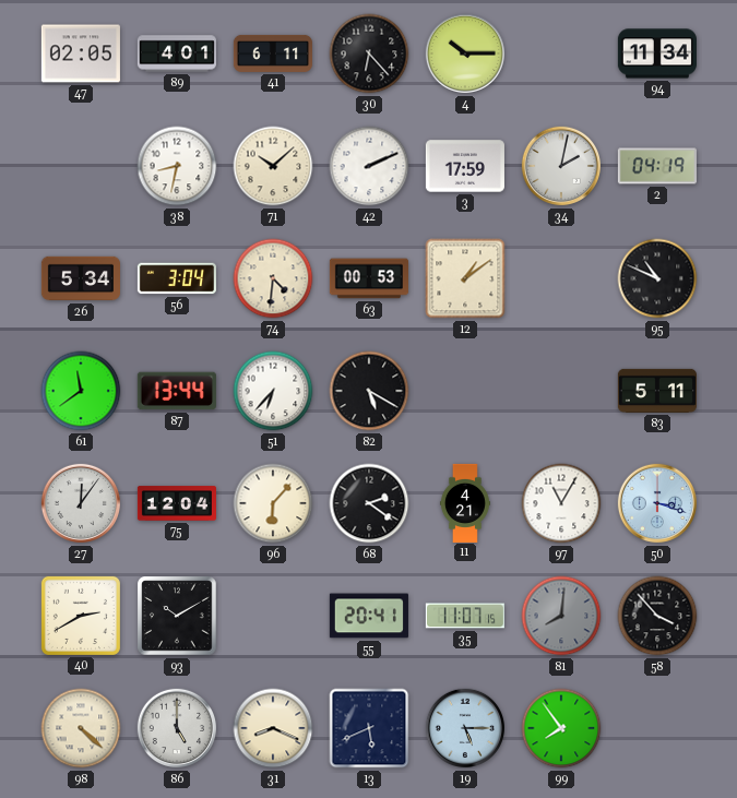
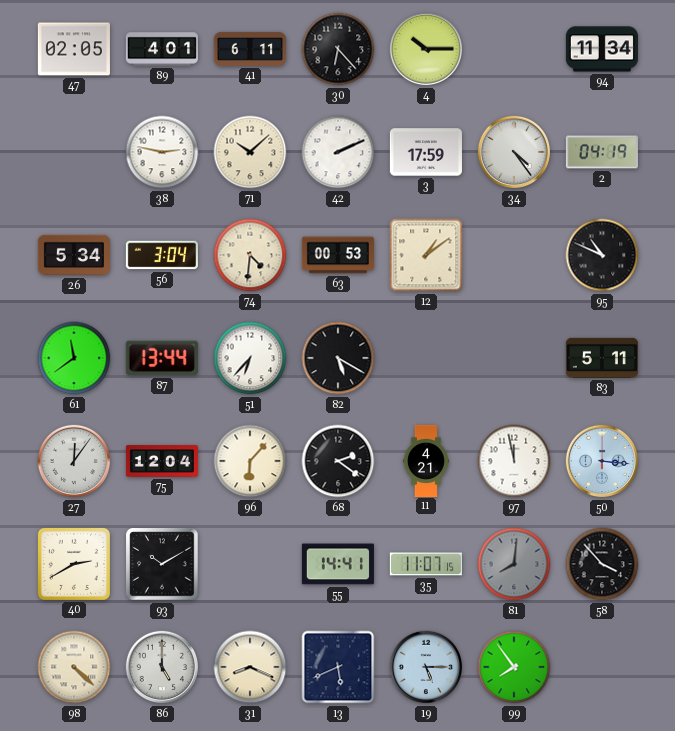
38: 8:32 -> 2:47
34: 2:02 -> 4:24
97: 11:05 -> 11:58
50: 3:18 -> 3:16
55: 20:41 -> 14:41
